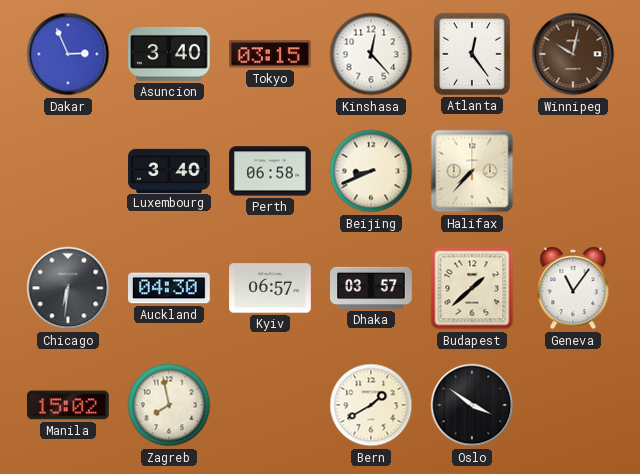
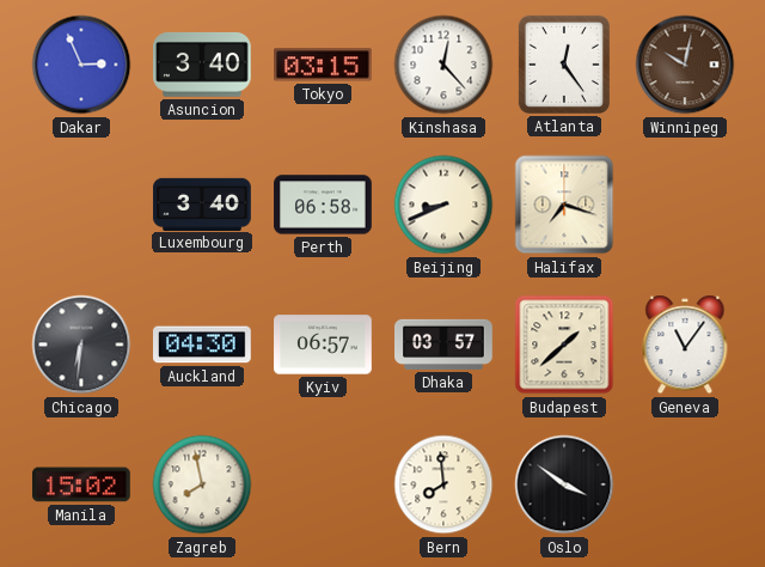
Halifax: 7:37 -> 7:18
Bern: 1:40 -> 7:59
